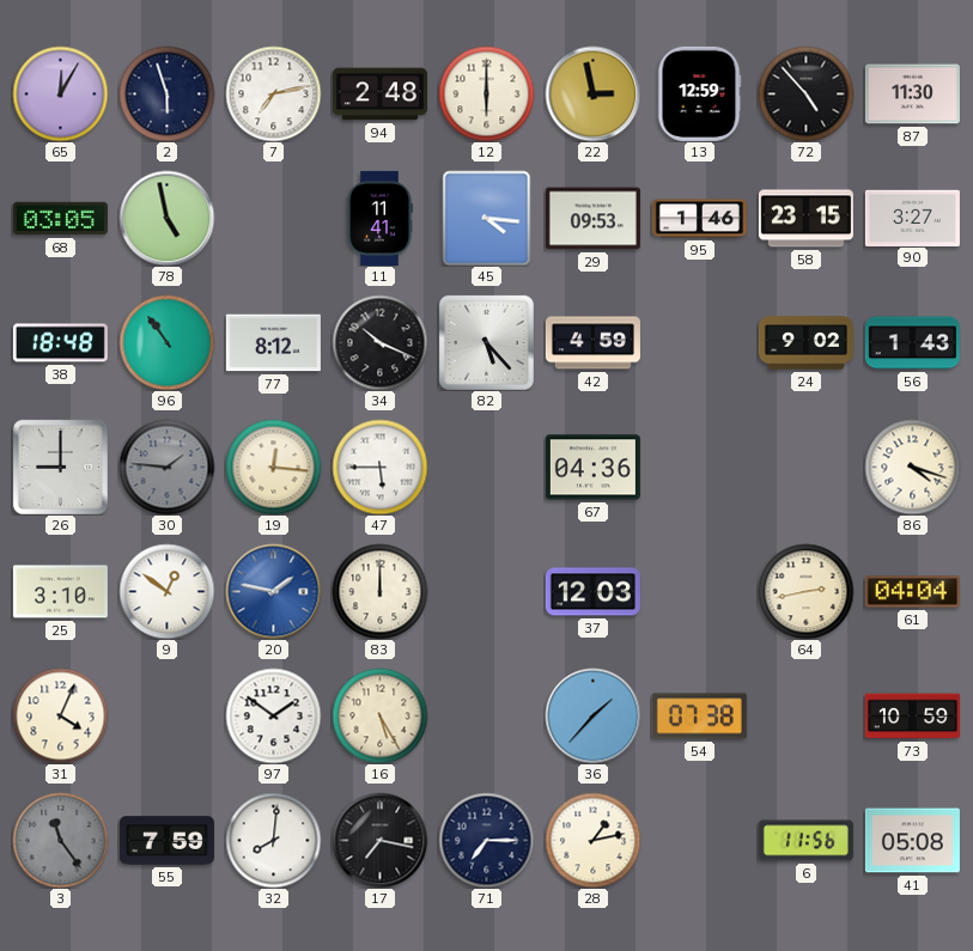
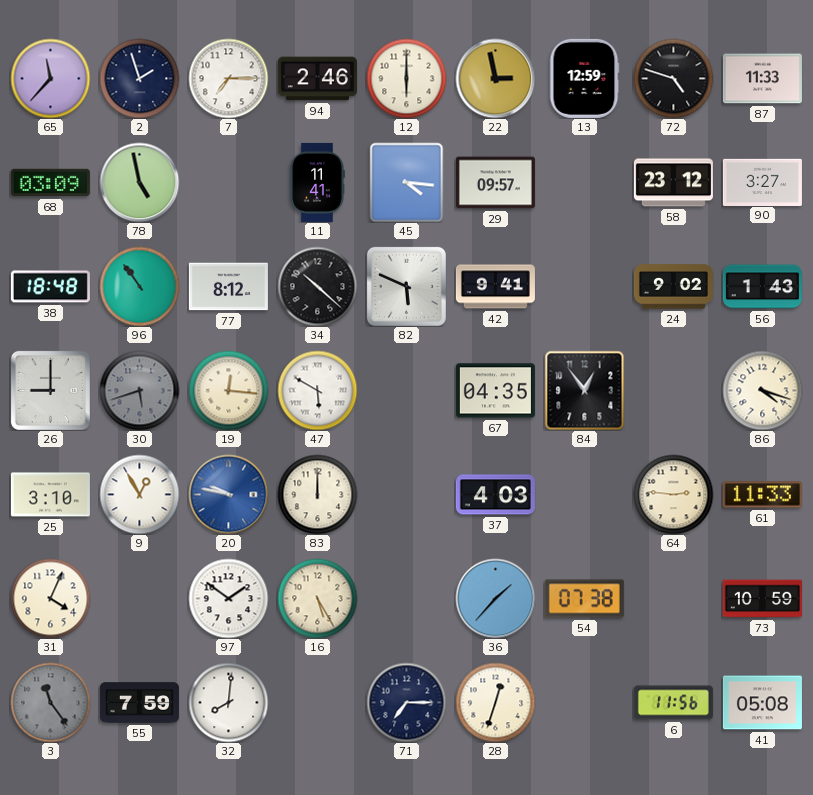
65: 12:05 -> 11:37
2: 5:57 -> 1:57
7: 7:13 -> 7:15
94: 2:48 -> 2:46
72: 4:53 -> 4:48
87: 11:30 -> 11:33
68: 03:05 -> 03:09
29: 09:53 -> 09:57
95: 1:46 -> none
58: 23:15 -> 23:12
34: 10:19 -> 10:22
82: 5:23 -> 5:49
42: 4:59 -> 9:41
30: 1:46 -> 5:42
47: 5:45 -> 5:50
67: 04:36 -> 04:35
84: none -> 12:54
9: 12:51 -> 12:55
20: 1:47 -> 9:47
37: 12:03 -> 4:03
64: 2:43 -> 2:46
61: 04:04 -> 11:33
17: 7:17 -> none
28: 1:13 -> 12:33
